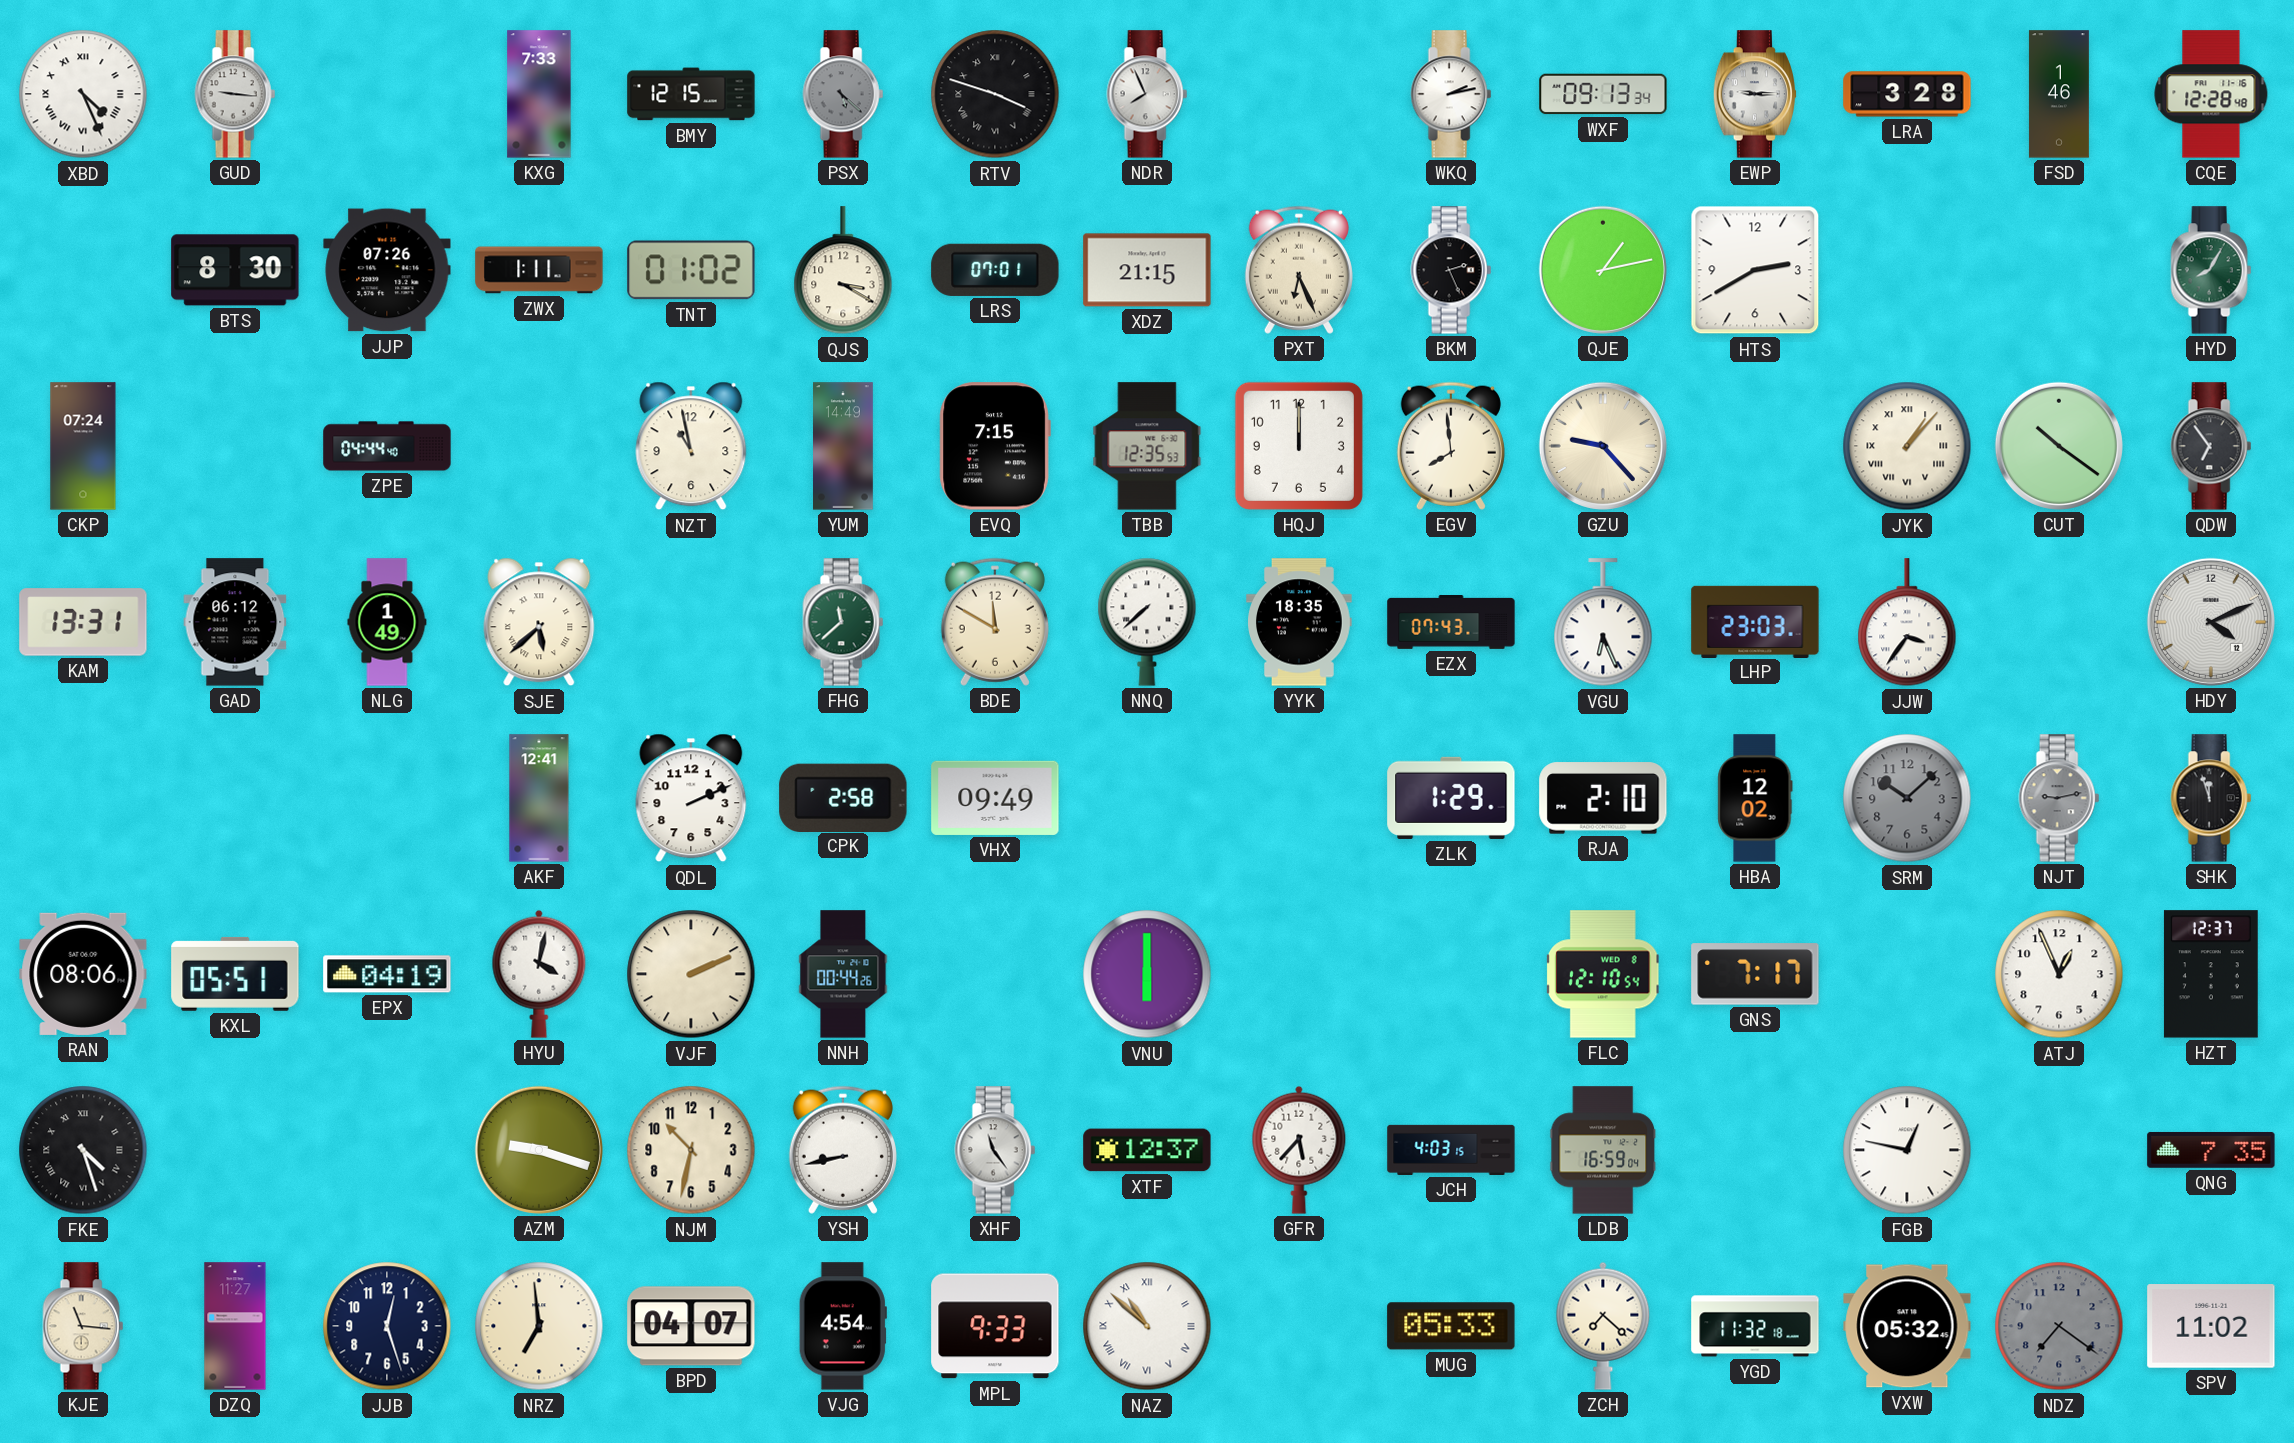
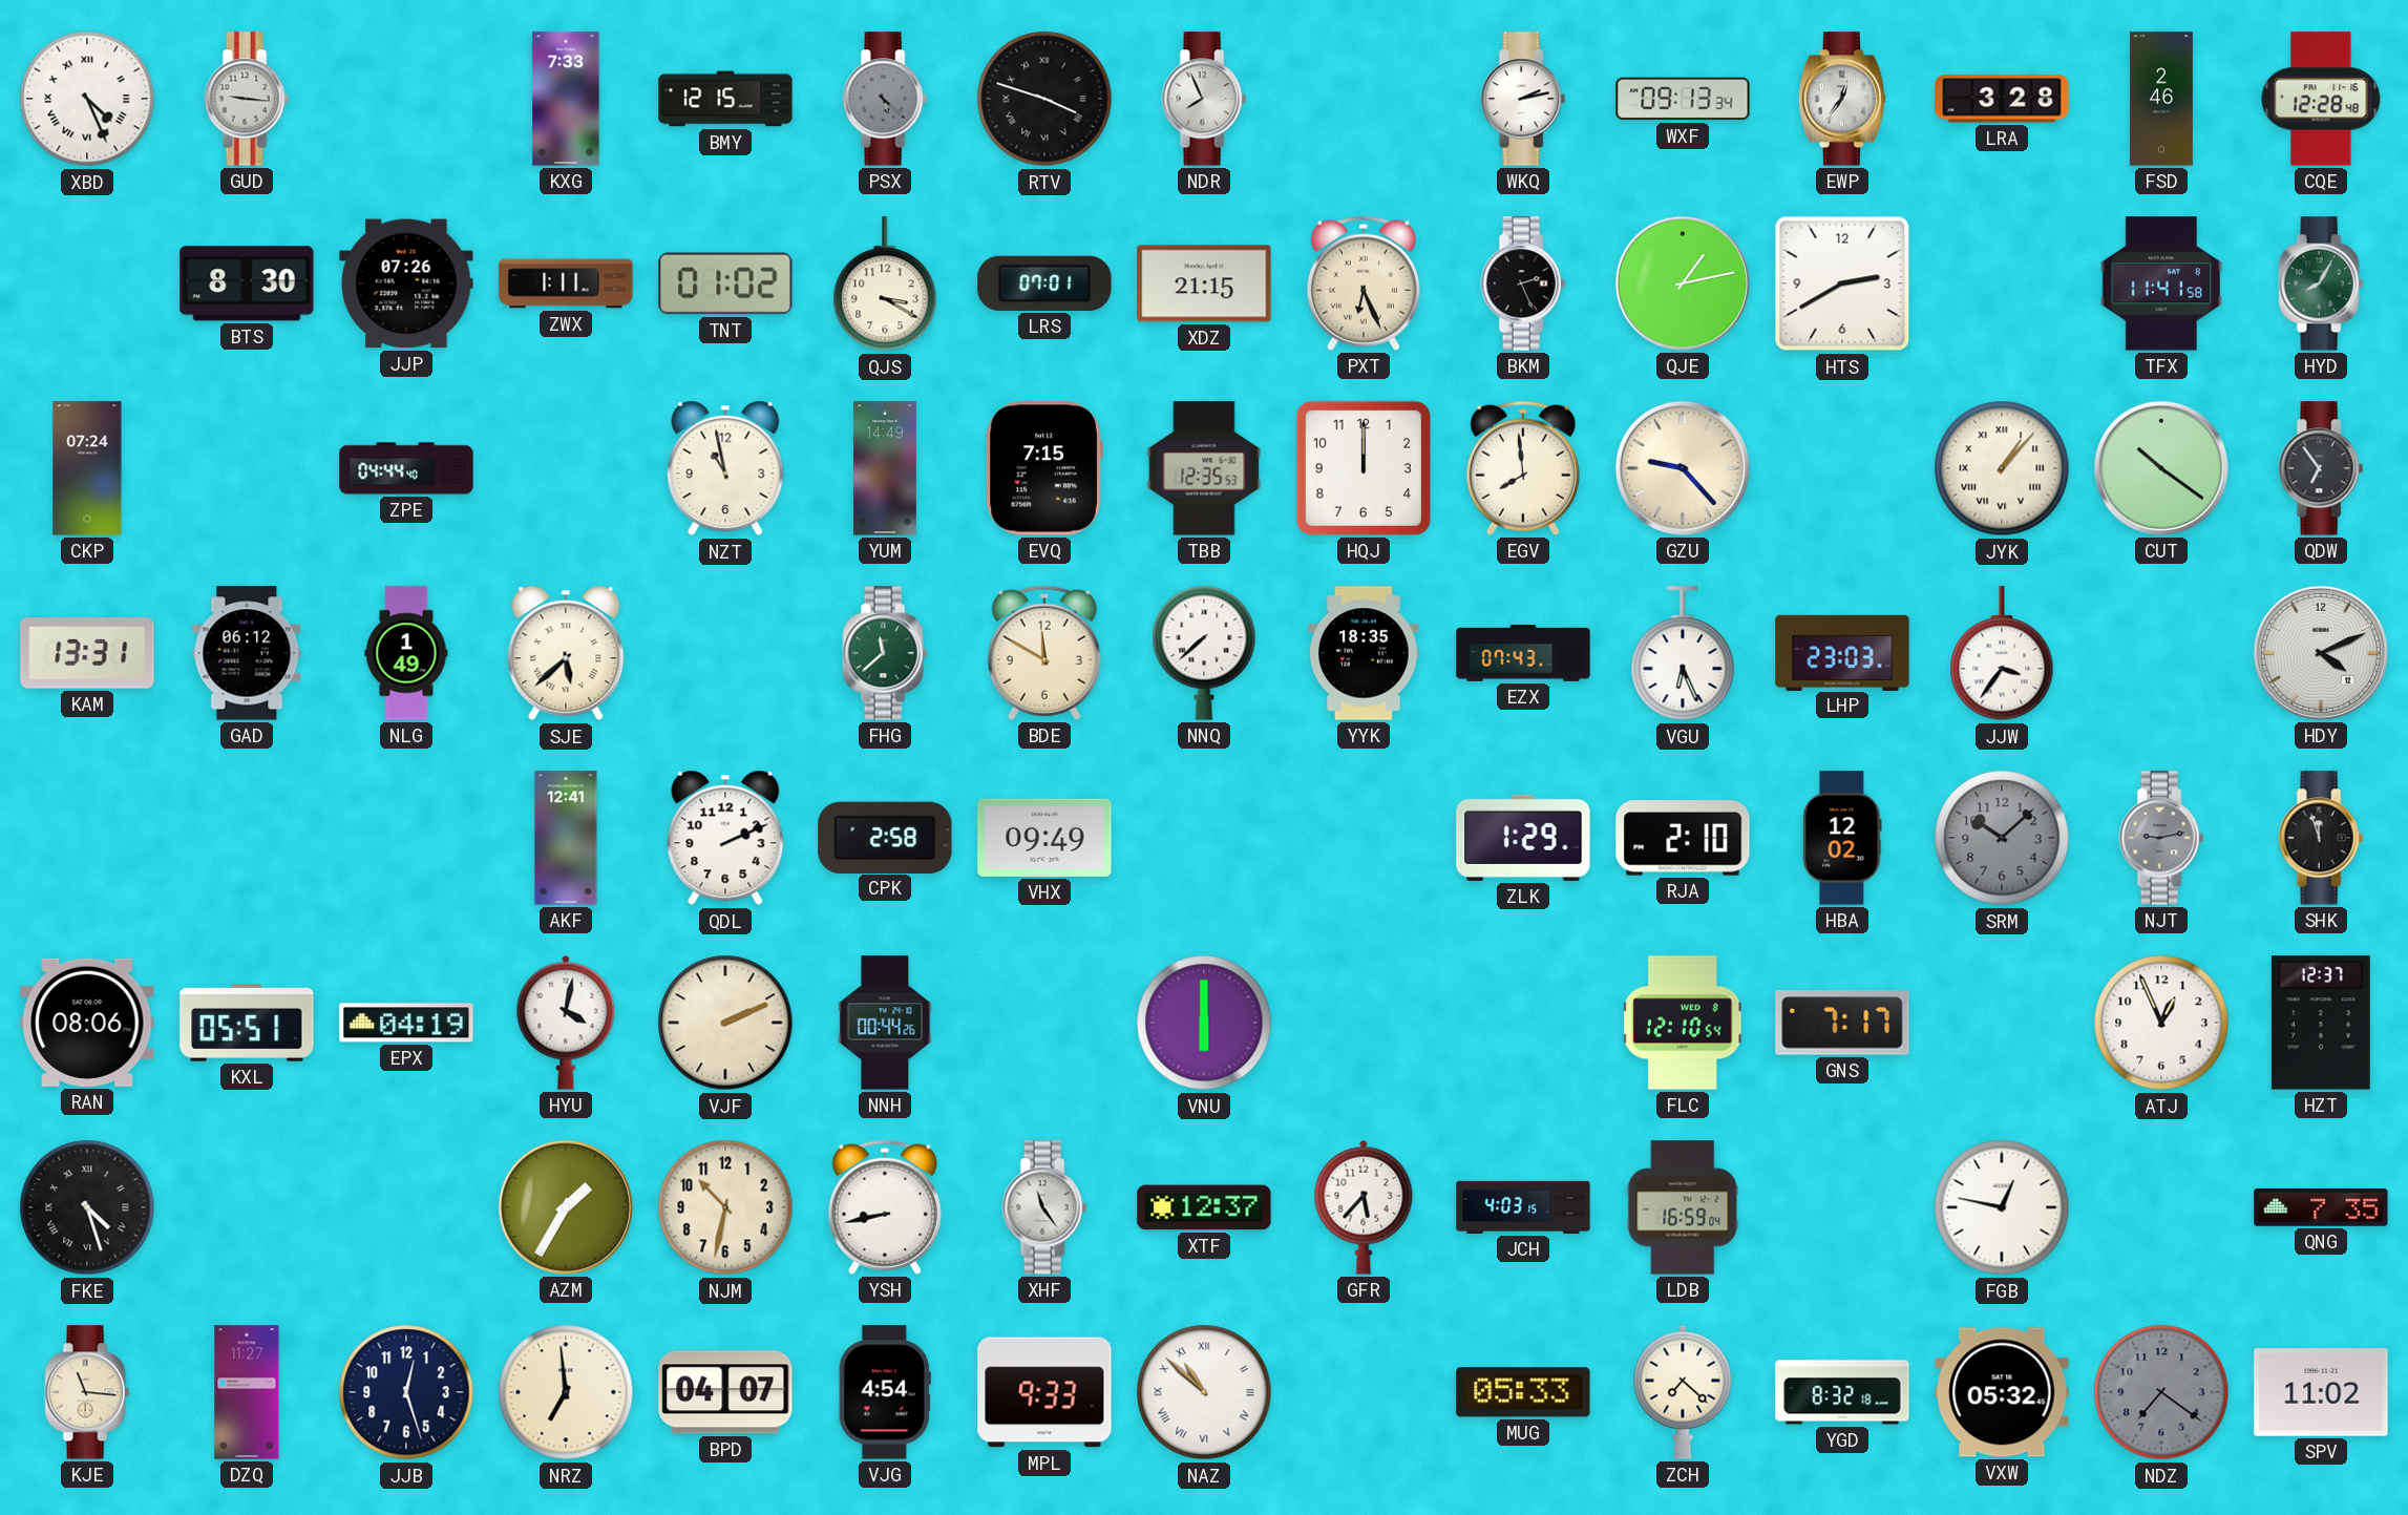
EWP: 9:15 -> 12:36
FSD: 1:46 -> 2:46
TFX: none -> 11:41
AZM: 9:18 -> 1:35
YGD: 11:32 -> 8:32
